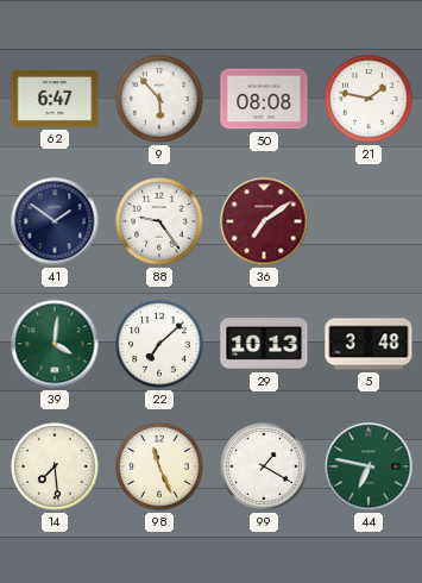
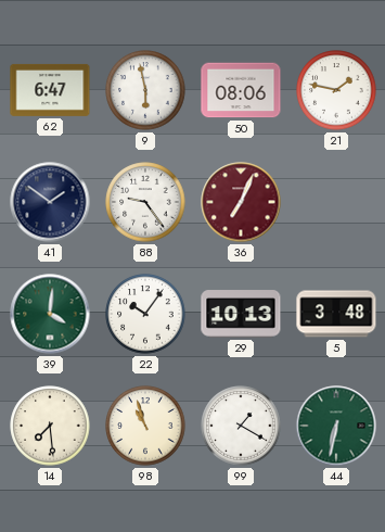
9: 5:53 -> 5:58
50: 08:08 -> 08:06
36: 7:09 -> 7:04
22: 7:08 -> 10:06
98: 11:26 -> 10:57
44: 6:47 -> 6:32
